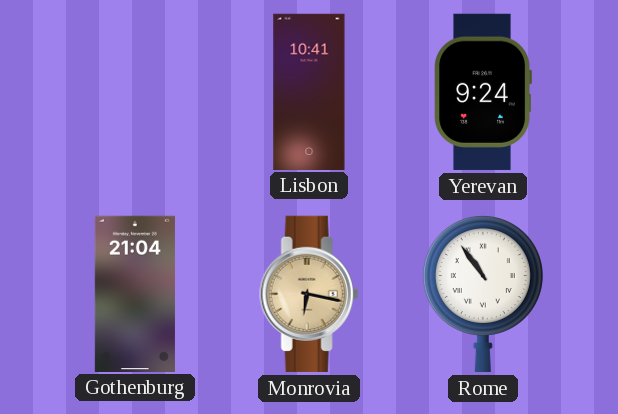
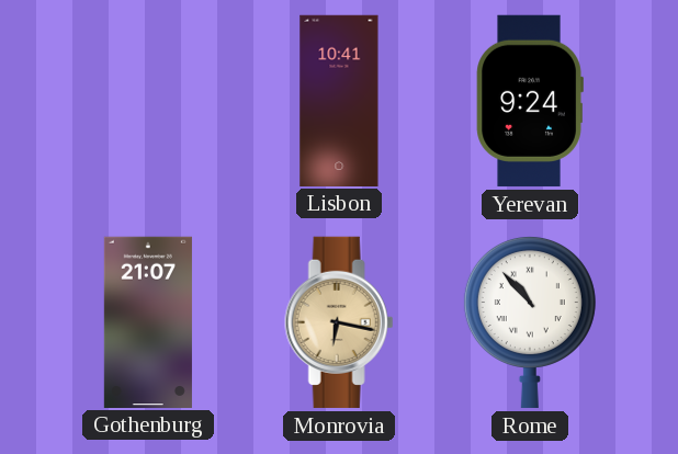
Gothenburg: 21:04 -> 21:07
Rome: 10:54 -> 10:53
